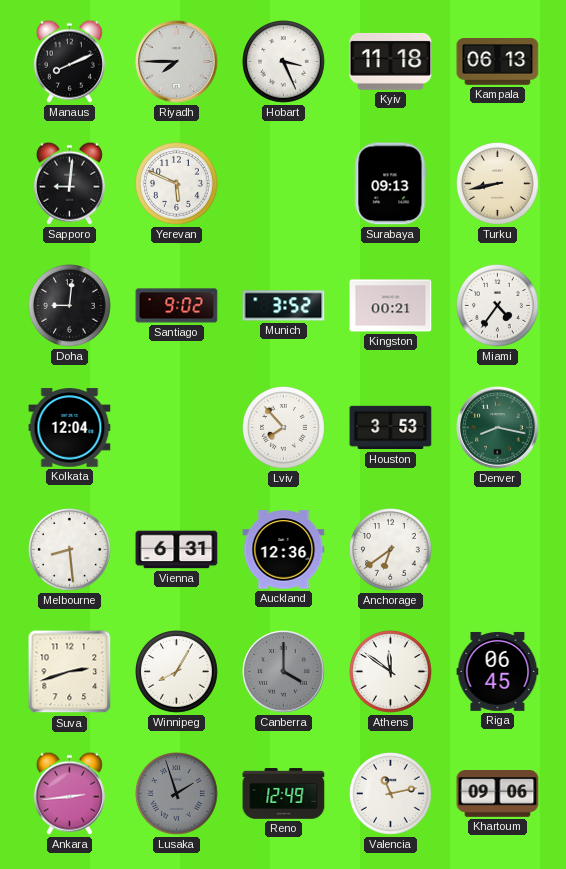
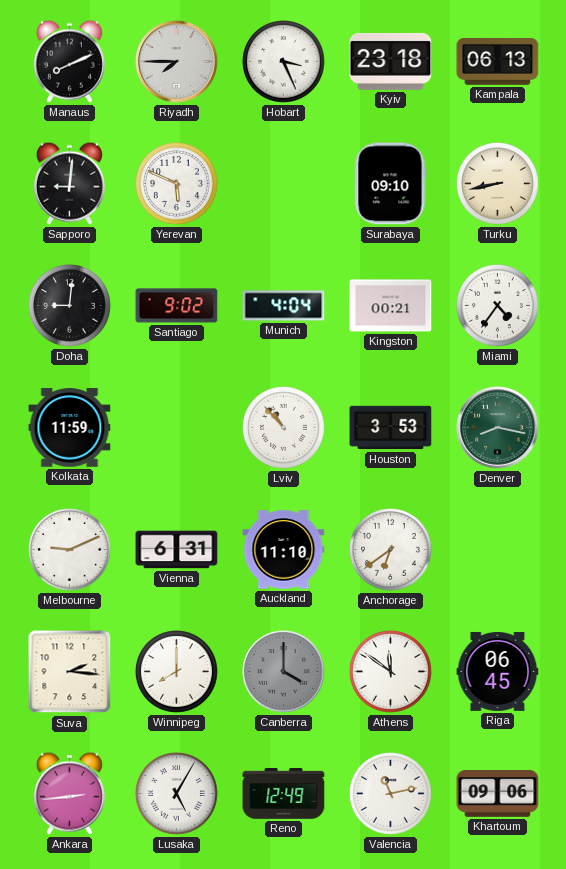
Kyiv: 11:18 -> 23:18
Surabaya: 09:13 -> 09:10
Munich: 3:52 -> 4:04
Kolkata: 12:04 -> 11:59
Lviv: 7:53 -> 10:53
Melbourne: 8:29 -> 9:11
Auckland: 12:36 -> 11:10
Suva: 2:42 -> 2:16
Winnipeg: 8:05 -> 8:00
Lusaka: 1:57 -> 5:05
Lusaka dial: grey -> white
